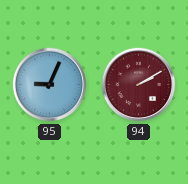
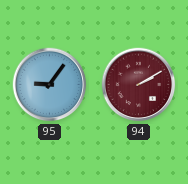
95: 9:04 -> 9:06
